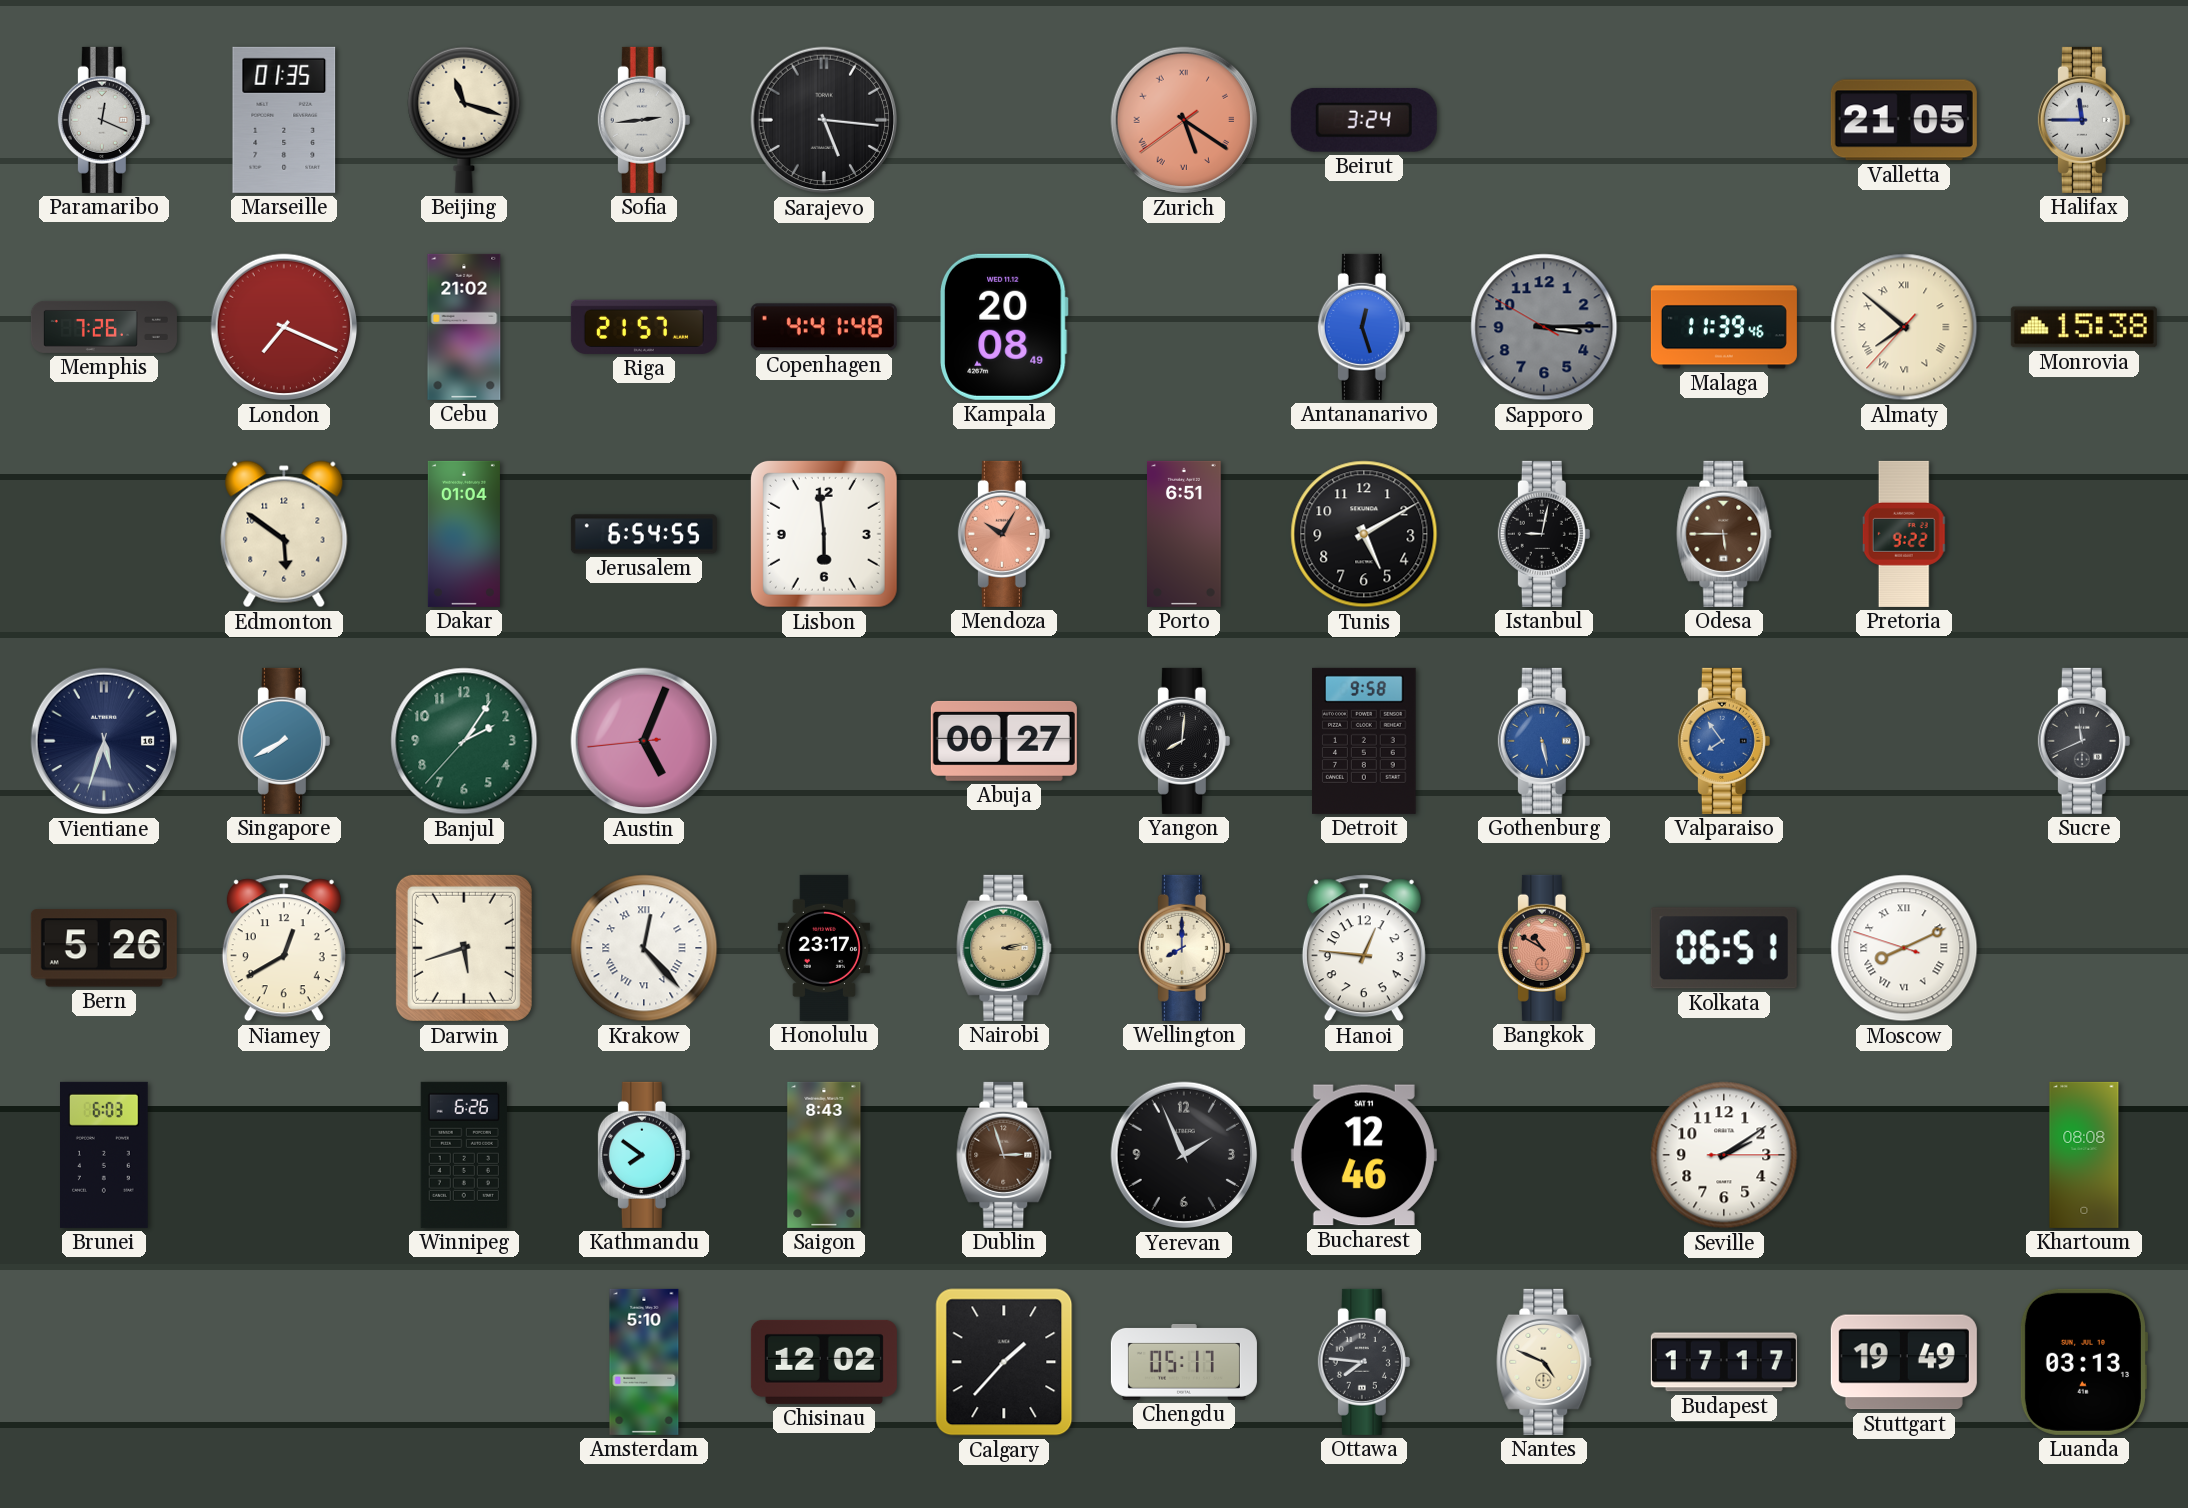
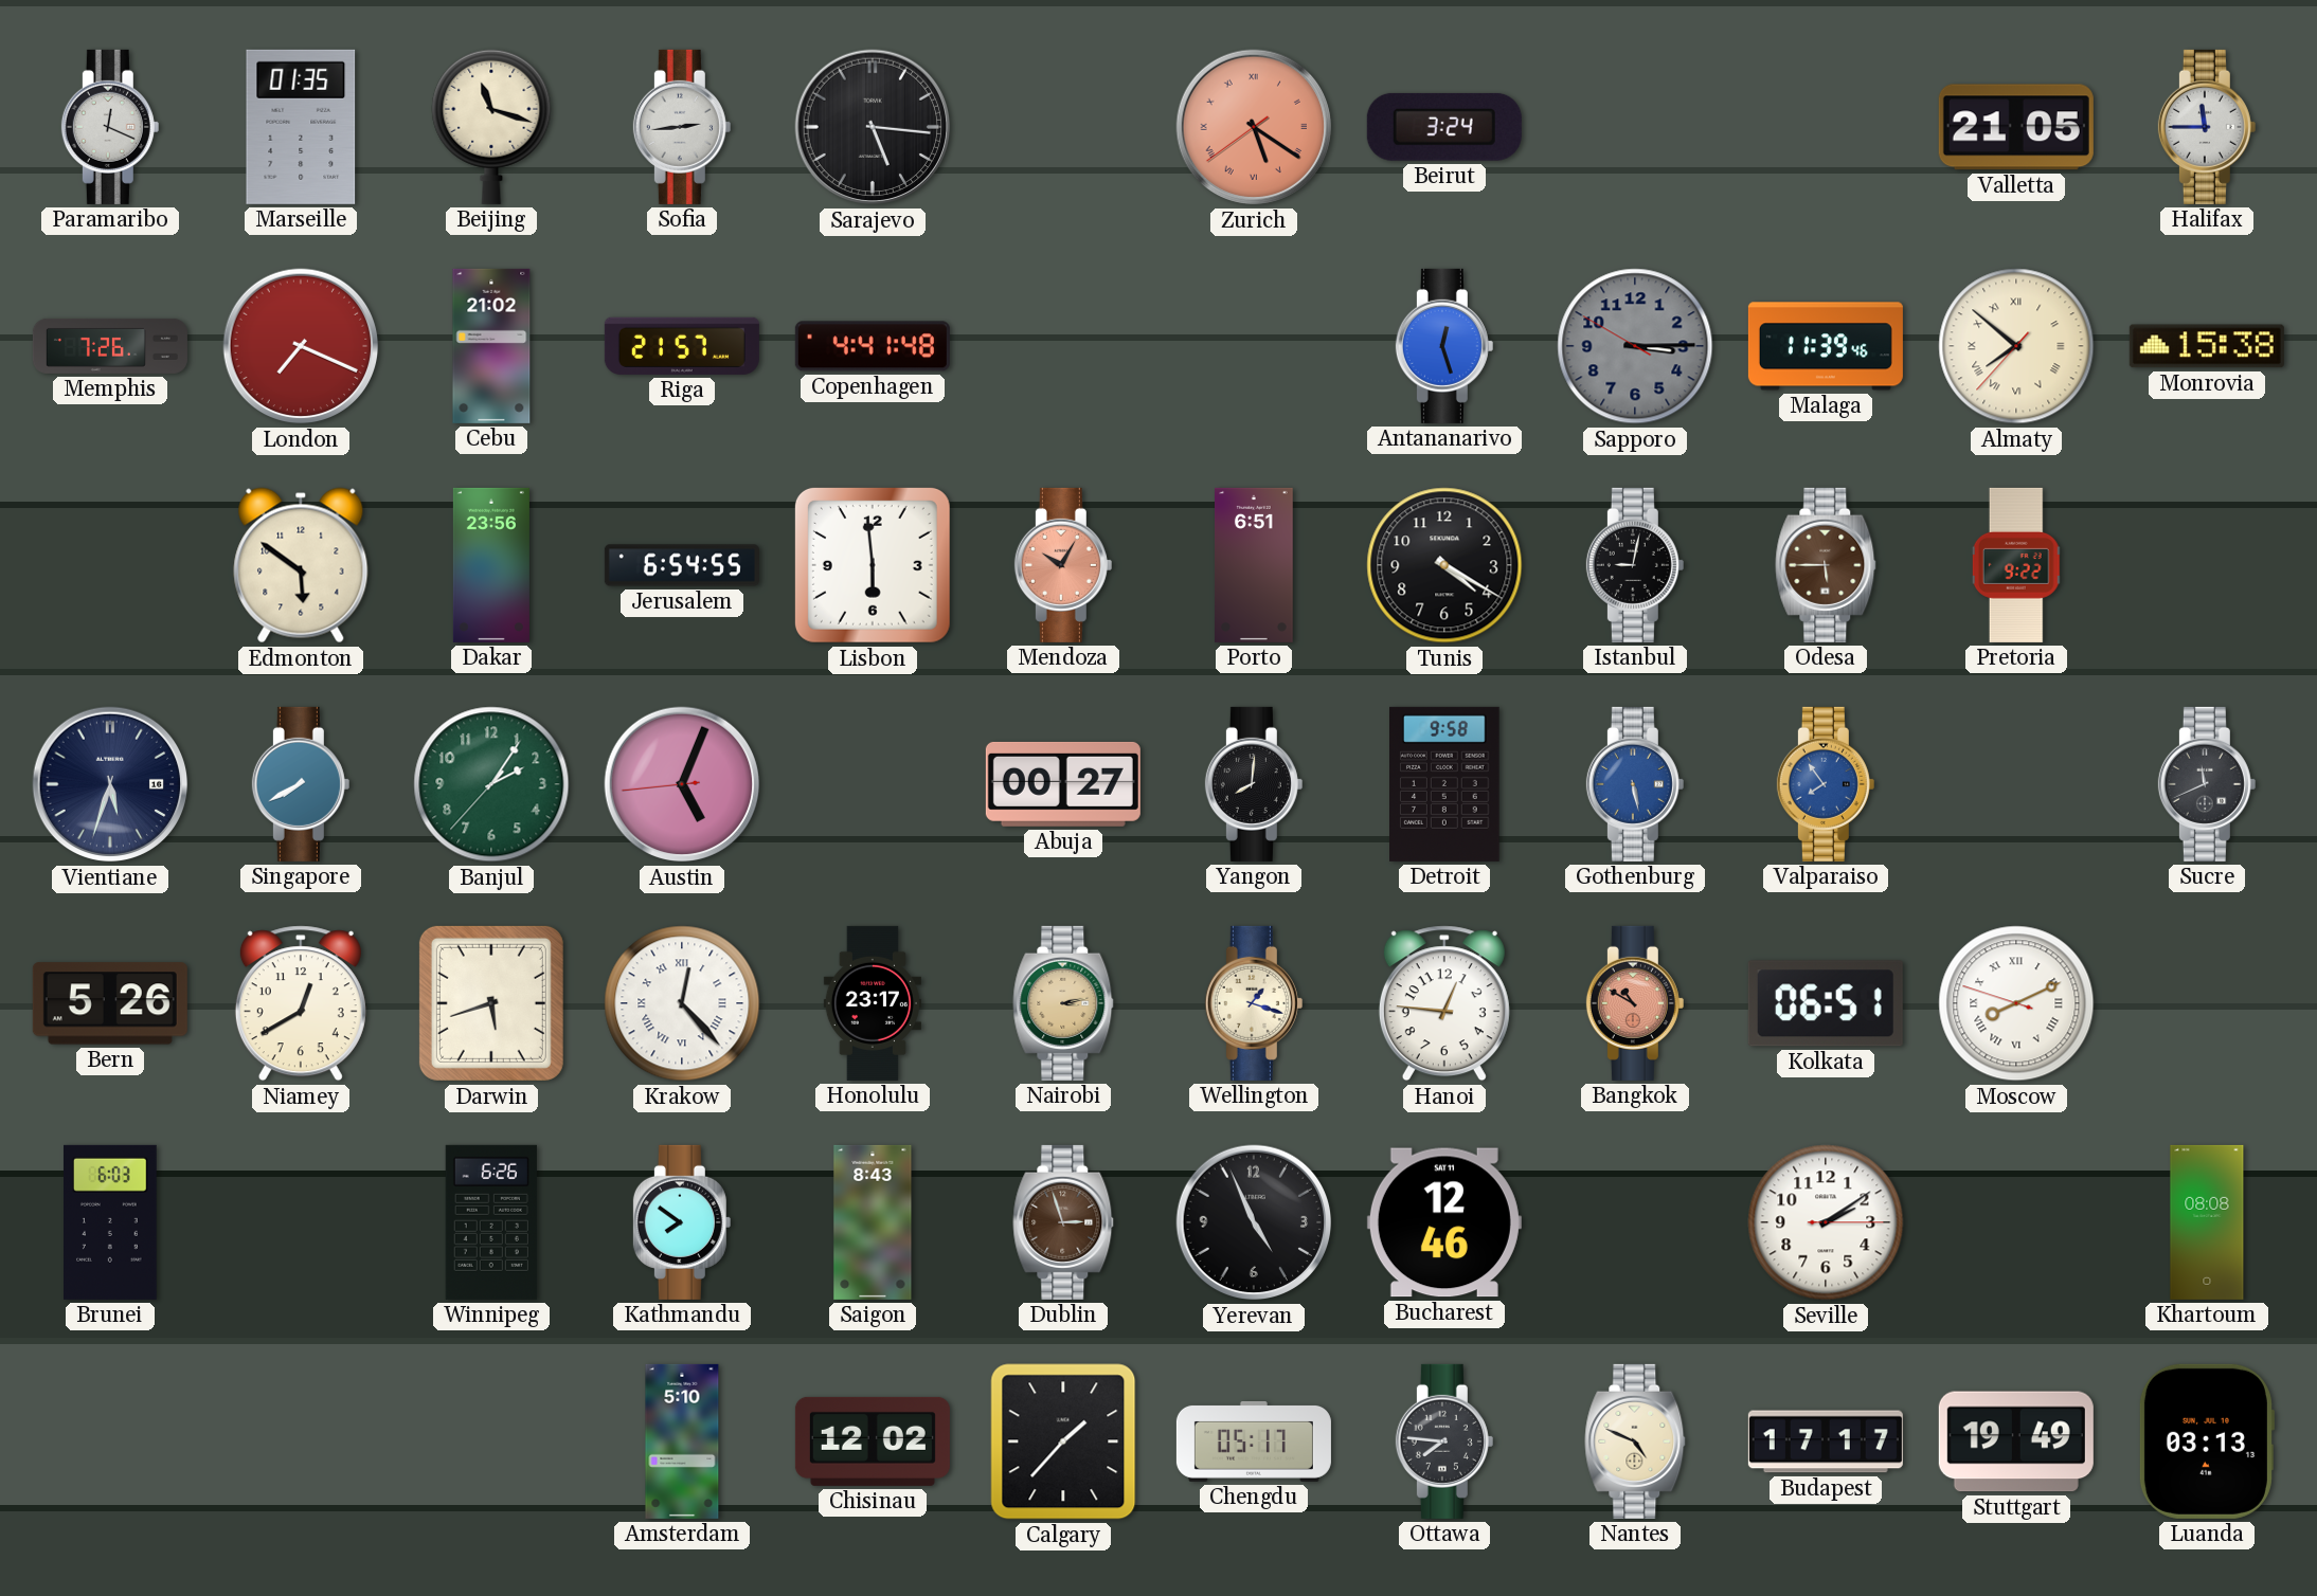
Kampala: 20:08 -> none
Dakar: 01:04 -> 23:56
Tunis: 5:10 -> 4:20
Wellington: 8:00 -> 1:18
Yerevan: 1:56 -> 4:56
